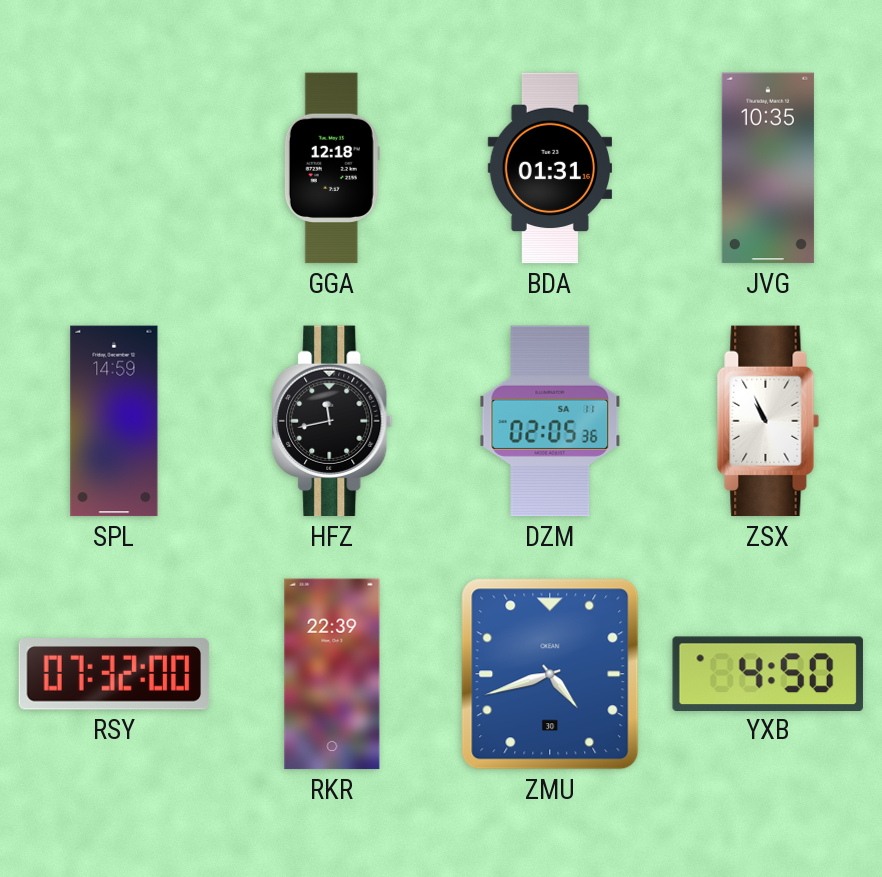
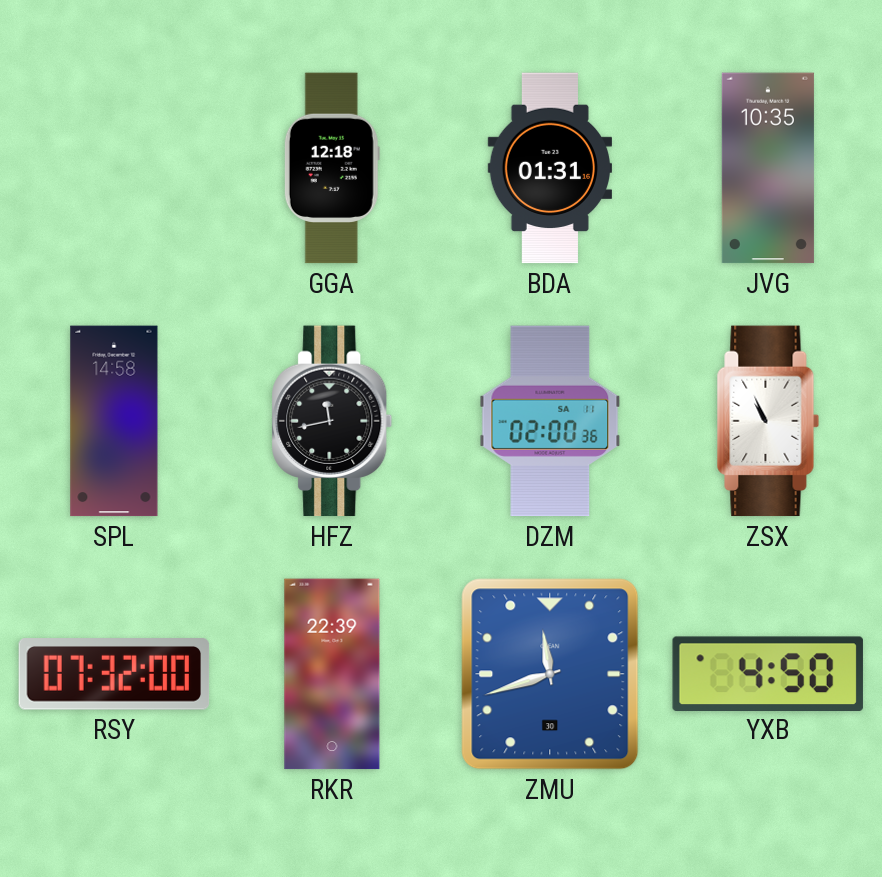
SPL: 14:59 -> 14:58
DZM: 02:05 -> 02:00
ZMU: 4:42 -> 11:42
